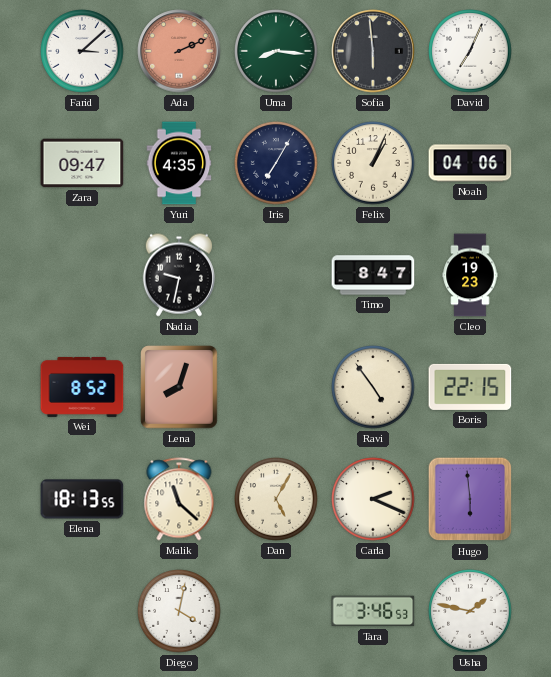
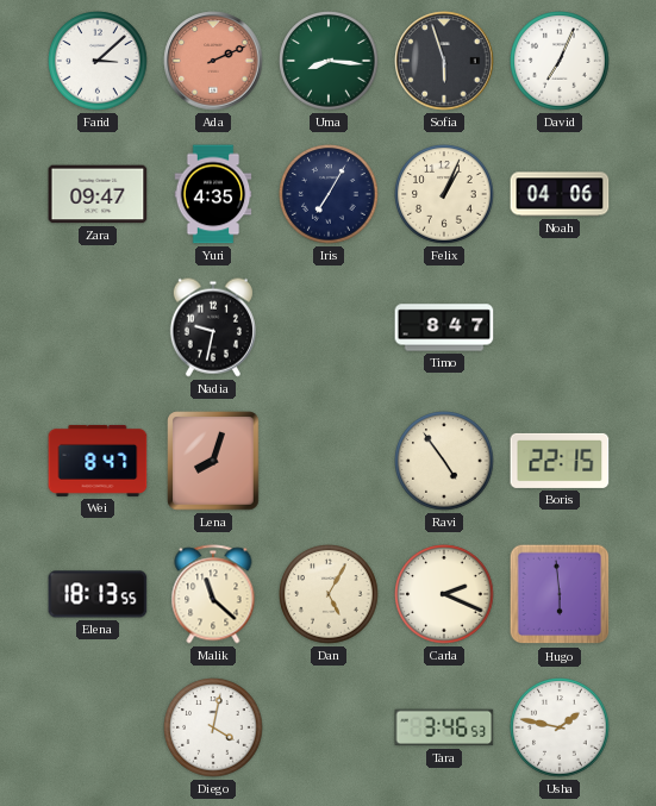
Sofia: 5:59 -> 5:57
Cleo: 19:23 -> none
Wei: 8:52 -> 8:47
